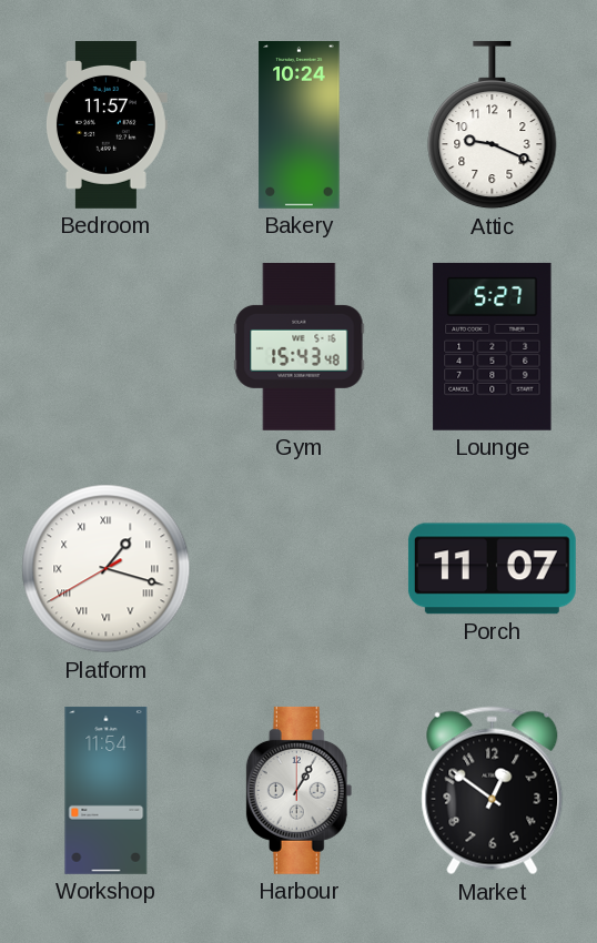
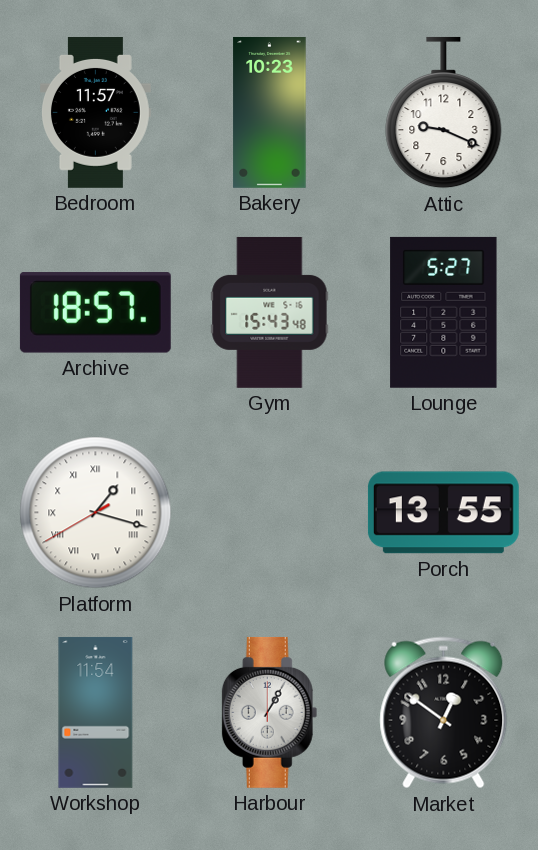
Bakery: 10:24 -> 10:23
Archive: none -> 18:57
Porch: 11:07 -> 13:55
